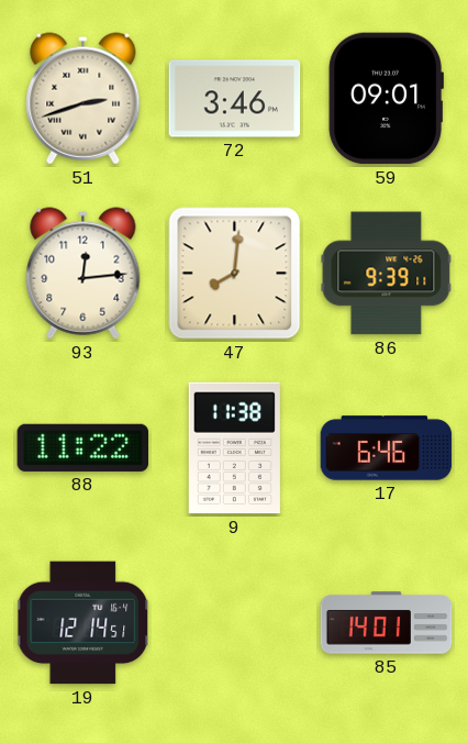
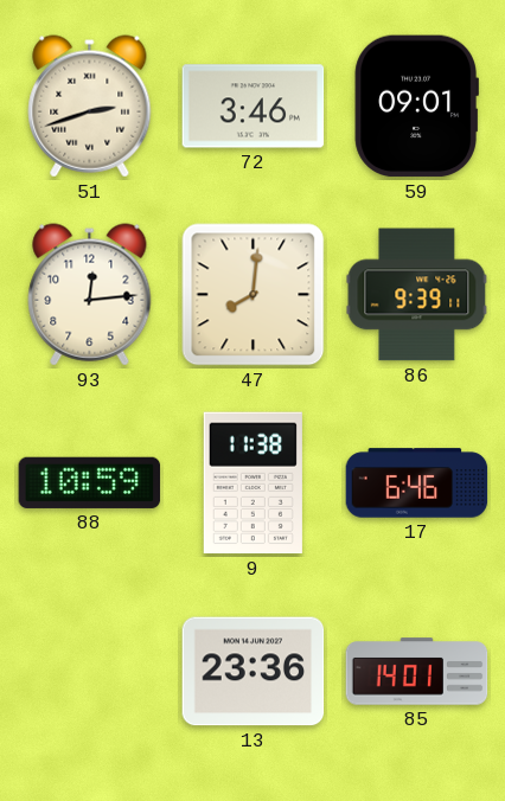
88: 11:22 -> 10:59
19: 12:14 -> none
13: none -> 23:36
